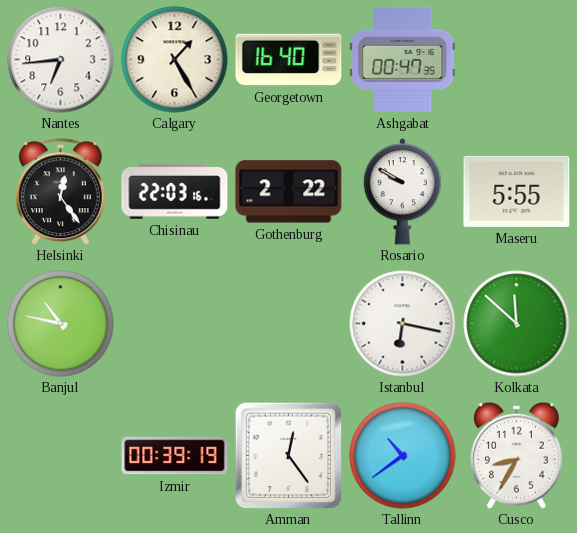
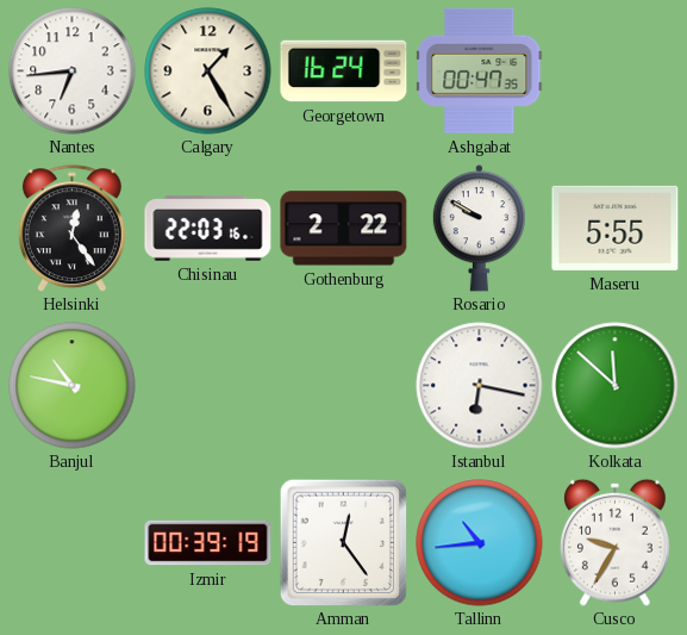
Georgetown: 16:40 -> 16:24
Tallinn: 10:39 -> 10:44
Cusco: 8:35 -> 9:35
